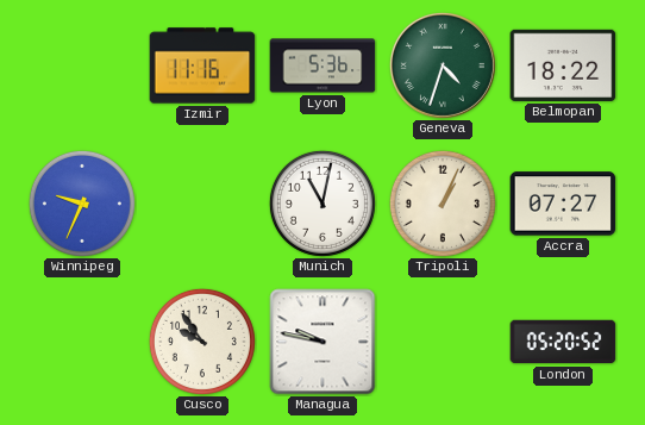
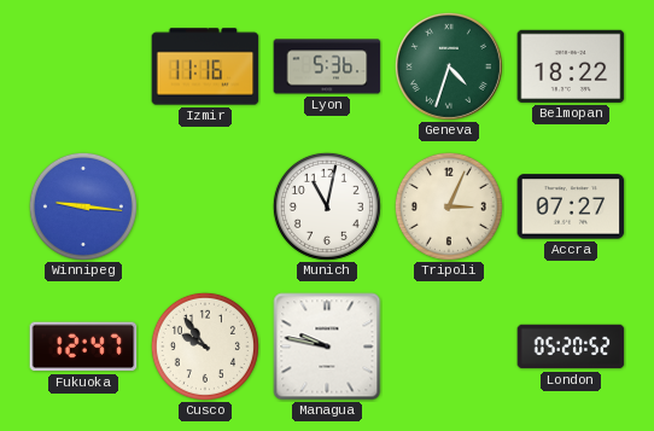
Winnipeg: 9:34 -> 9:16
Tripoli: 1:04 -> 3:04
Fukuoka: none -> 12:47
